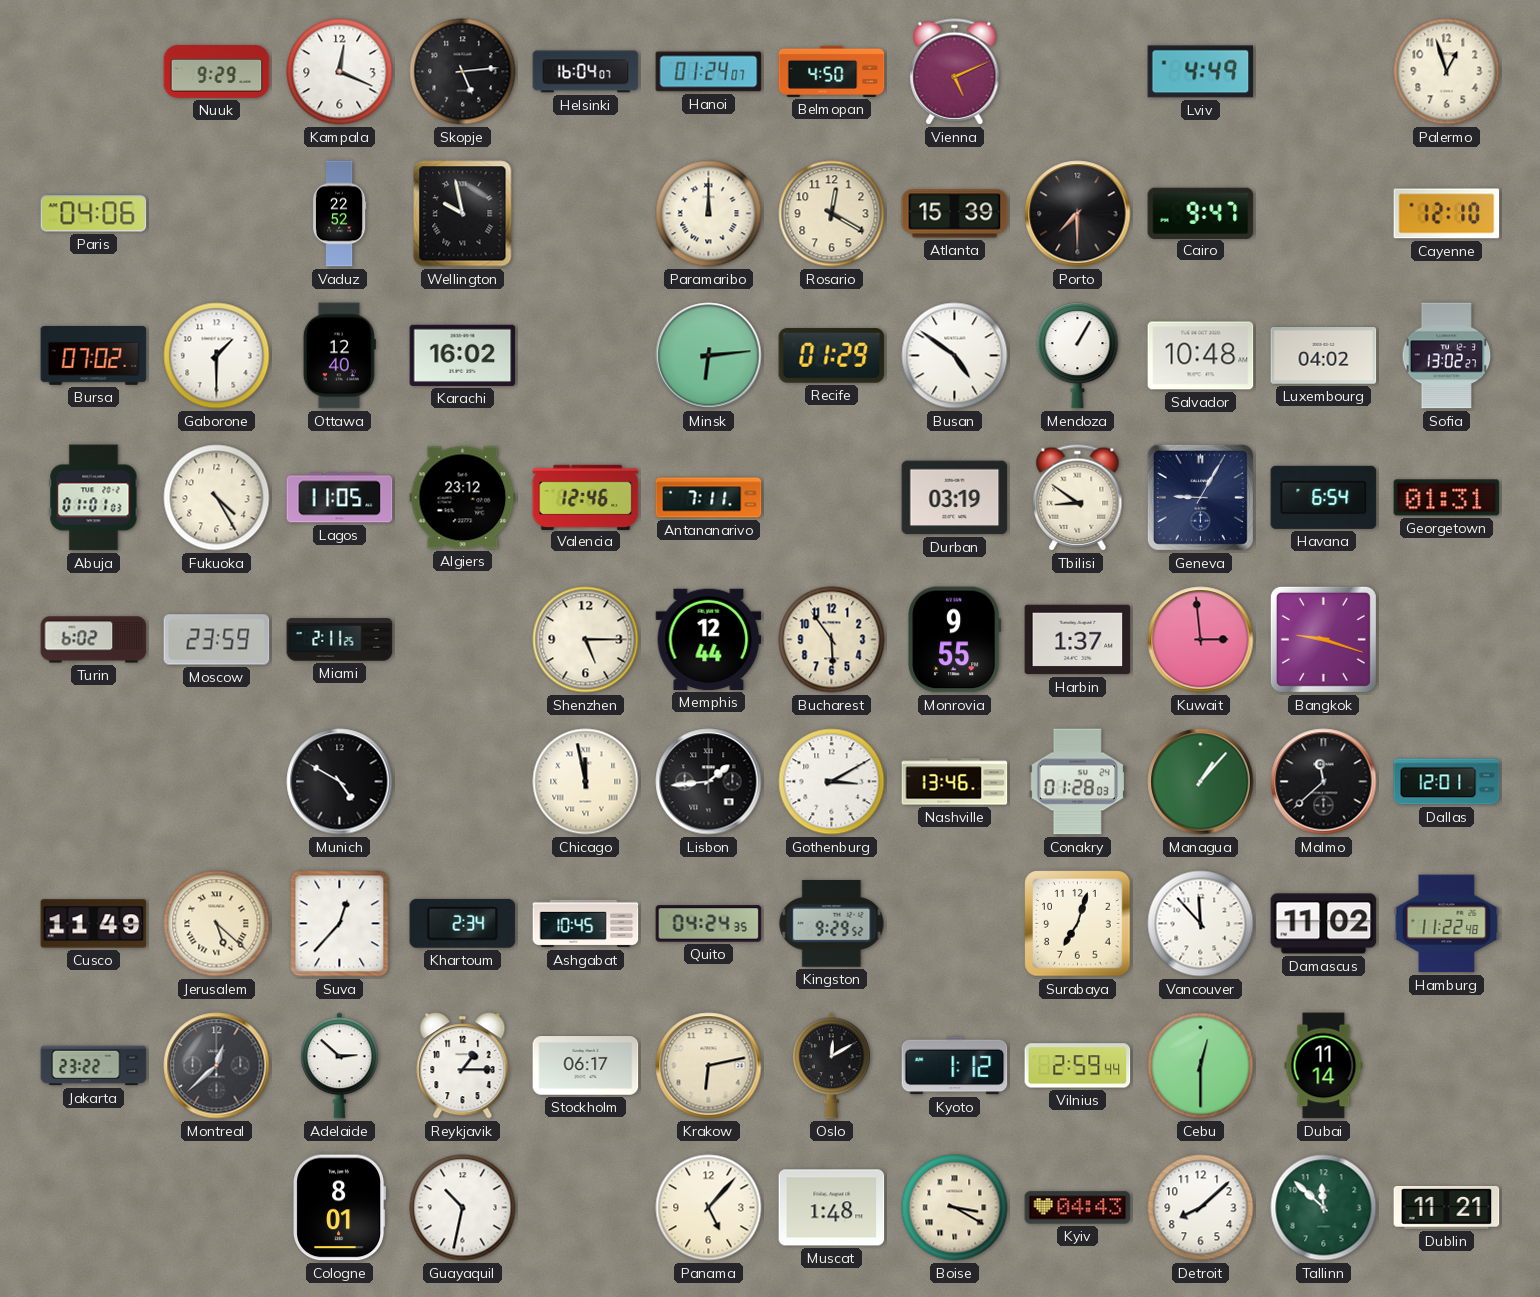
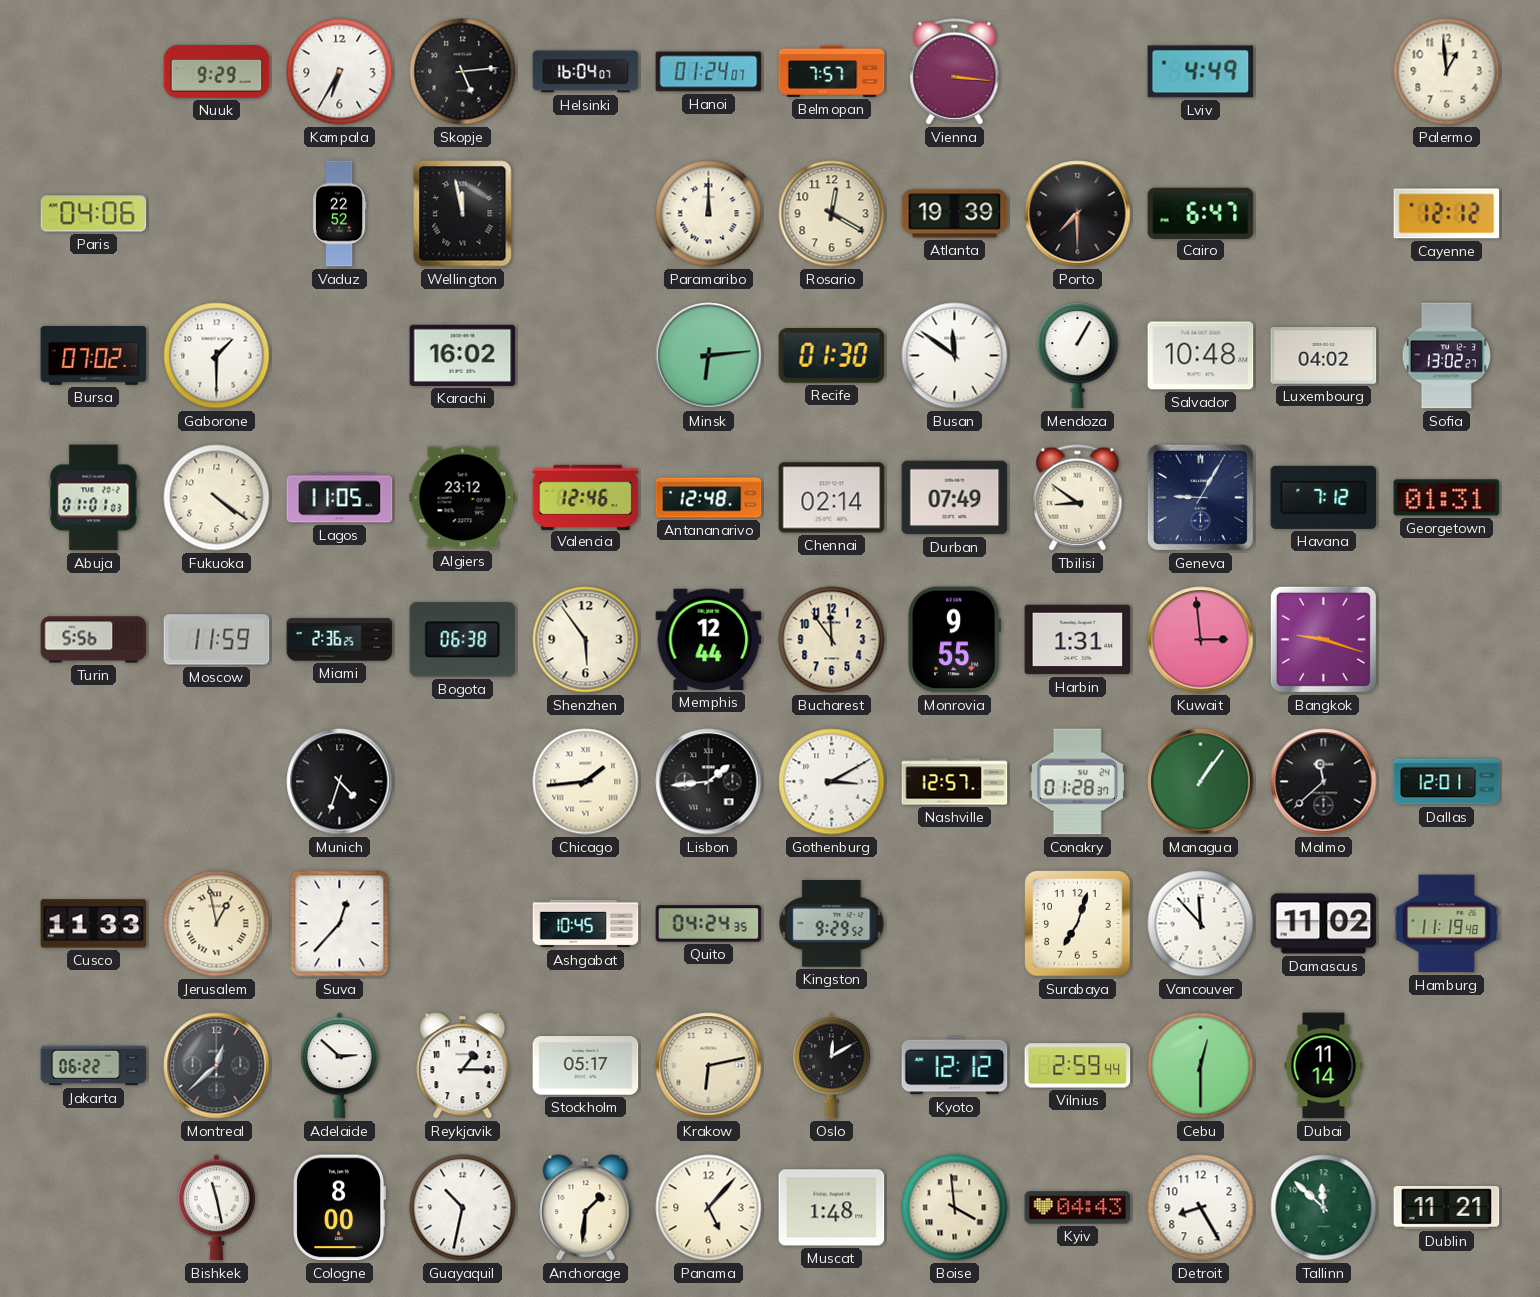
Kampala: 12:19 -> 6:35
Belmopan: 4:50 -> 7:57
Vienna: 5:11 -> 3:16
Palermo: 12:57 -> 12:59
Wellington: 9:58 -> 11:58
Atlanta: 15:39 -> 19:39
Cairo: 9:47 -> 6:47
Cayenne: 12:10 -> 12:12
Ottawa: 12:40 -> none
Recife: 01:29 -> 01:30
Busan: 4:51 -> 11:51
Fukuoka: 4:25 -> 4:21
Antananarivo: 7:11 -> 12:48
Chennai: none -> 02:14
Durban: 03:19 -> 07:49
Havana: 6:54 -> 7:12
Turin: 6:02 -> 5:56
Moscow: 23:59 -> 11:59
Miami: 2:11 -> 2:36
Bogota: none -> 06:38
Shenzhen: 5:15 -> 5:54
Bucharest: 5:54 -> 11:54
Harbin: 1:37 -> 1:31
Munich: 4:50 -> 4:33
Chicago: 11:58 -> 1:44
Nashville: 13:46 -> 12:57
Conakry: 01:28:03 -> 01:28:37
Managua: 1:07 -> 1:06
Cusco: 11:49 -> 11:33
Jerusalem: 5:22 -> 12:58
Khartoum: 2:34 -> none
Hamburg: 11:22 -> 11:19
Jakarta: 23:22 -> 06:22
Stockholm: 06:17 -> 05:17
Kyoto: 1:12 -> 12:12
Bishkek: none -> 11:28
Cologne: 8:01 -> 8:00
Anchorage: none -> 1:31
Boise: 3:20 -> 3:59
Detroit: 8:08 -> 8:25
